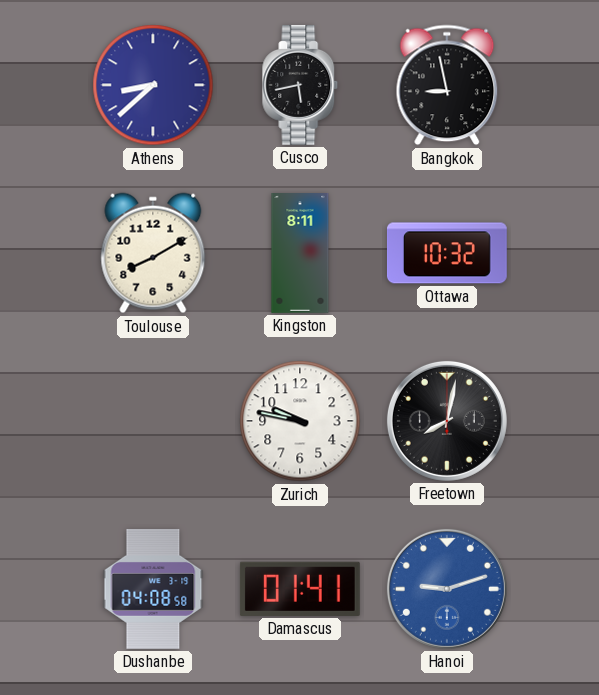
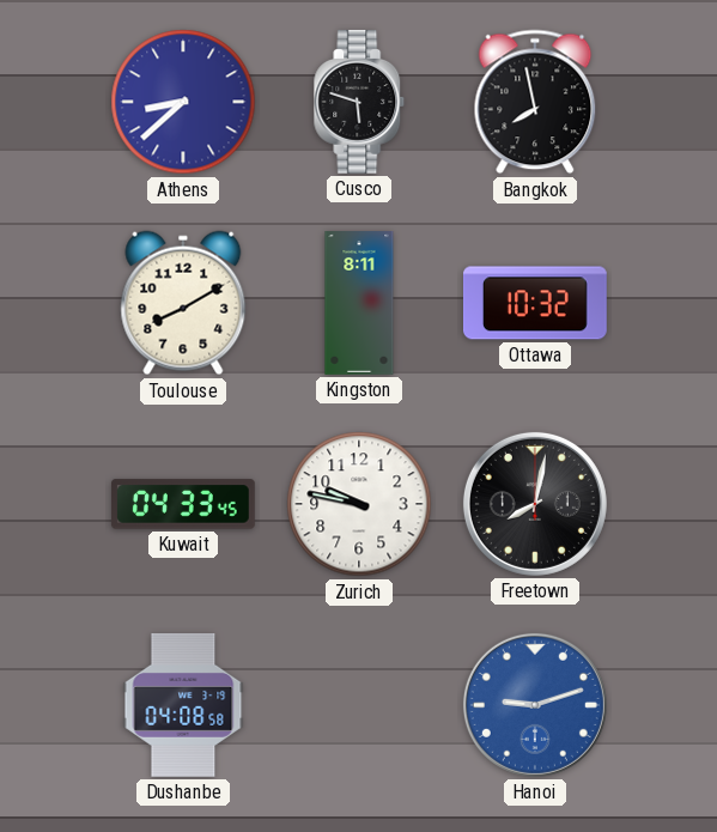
Cusco: 5:43 -> 5:48
Bangkok: 8:58 -> 7:58
Kuwait: none -> 04:33
Damascus: 01:41 -> none
